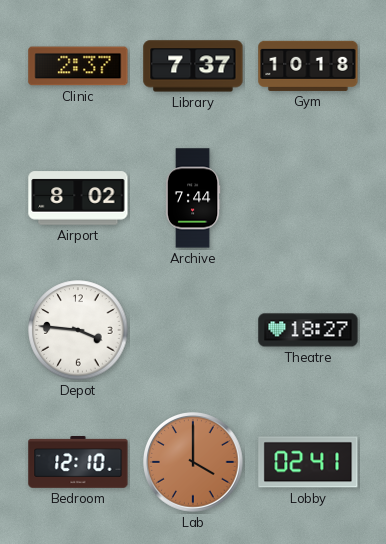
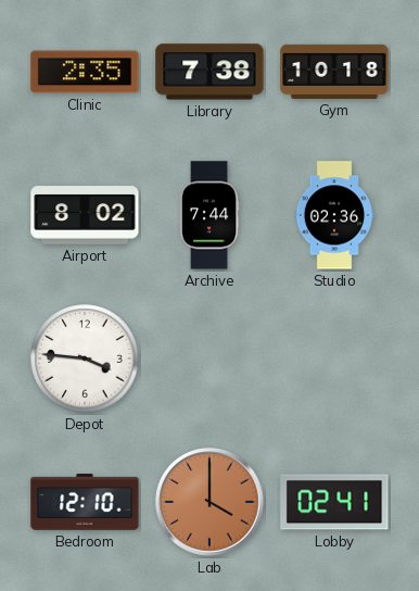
Clinic: 2:37 -> 2:35
Library: 7:37 -> 7:38
Studio: none -> 02:36
Theatre: 18:27 -> none
